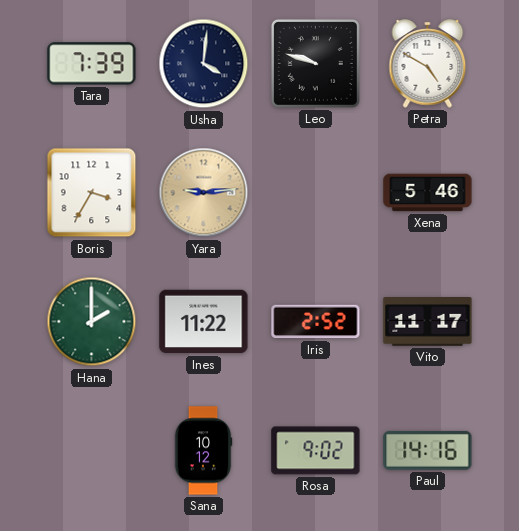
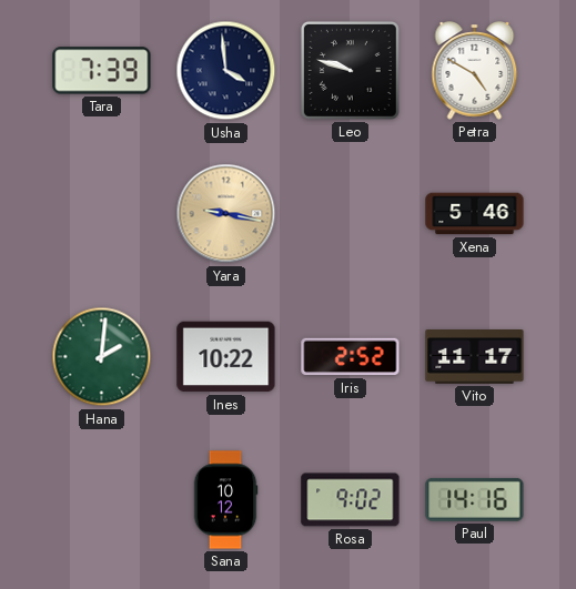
Usha: 4:01 -> 3:59
Boris: 3:35 -> none
Yara: 9:14 -> 9:17
Hana: 2:00 -> 2:01
Ines: 11:22 -> 10:22
